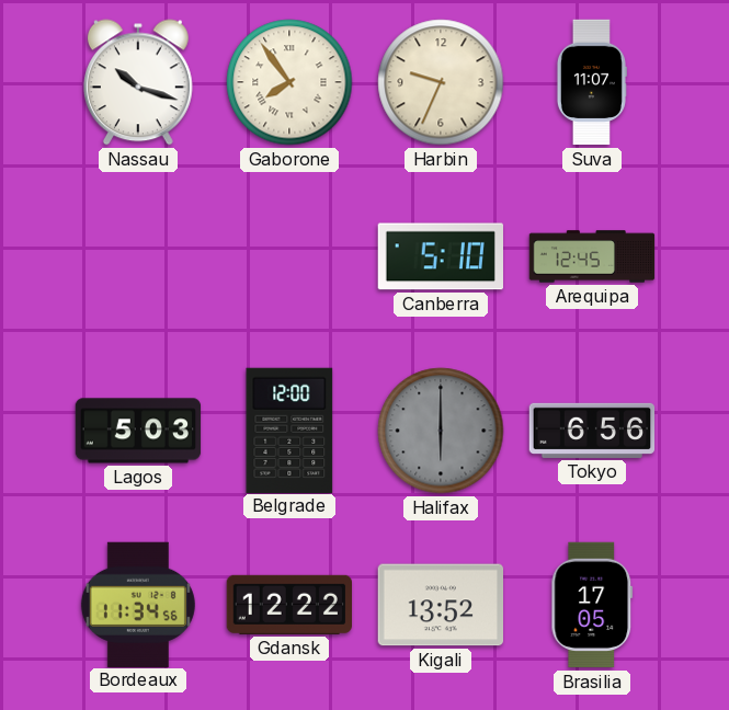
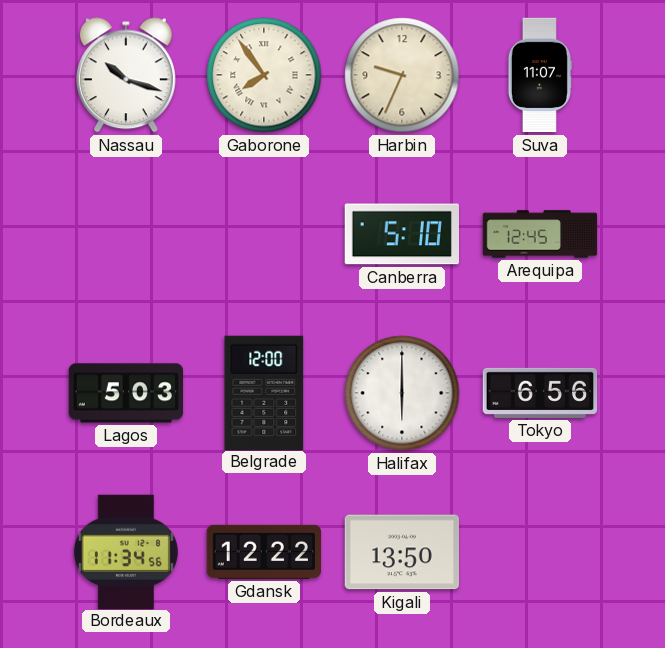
Halifax dial: grey -> white
Kigali: 13:52 -> 13:50
Brasilia: 17:05 -> none
